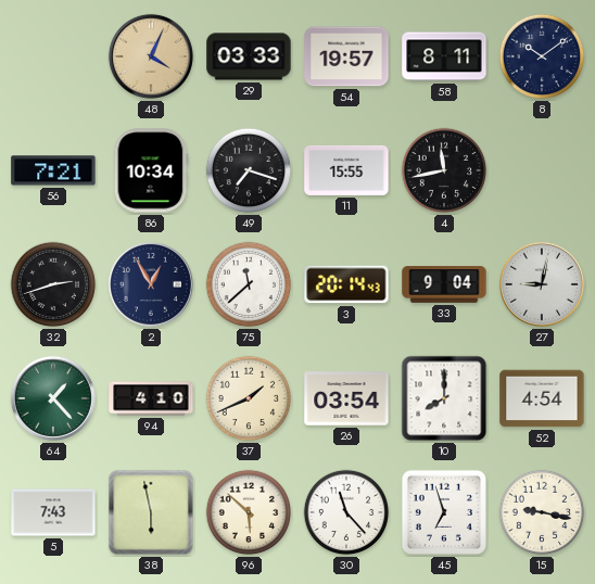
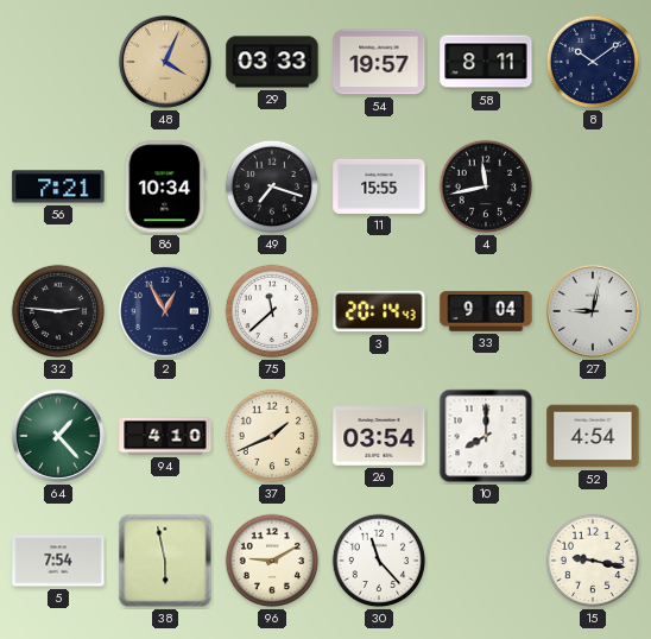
32: 2:42 -> 2:46
5: 7:43 -> 7:54
96: 5:52 -> 9:10
45: 6:57 -> none
